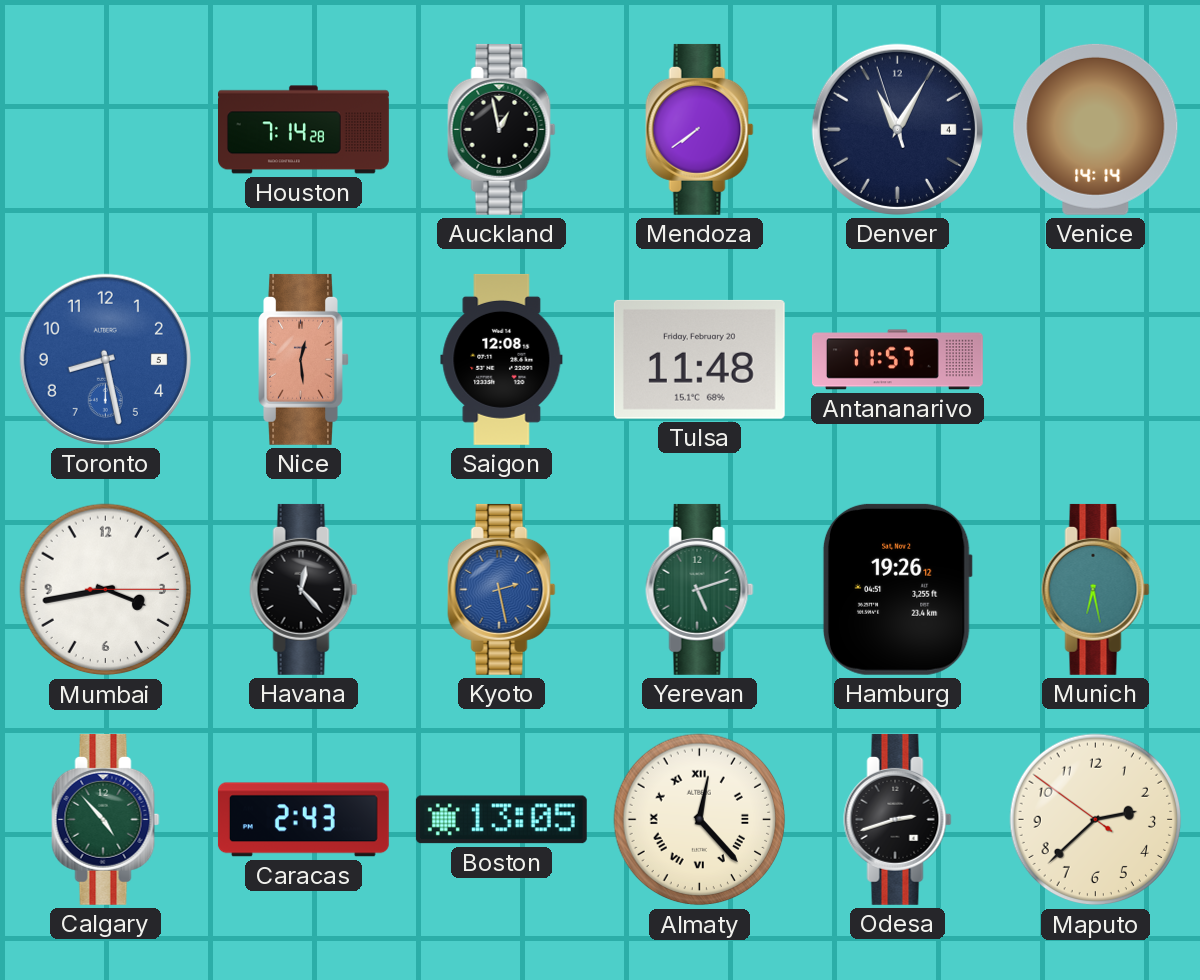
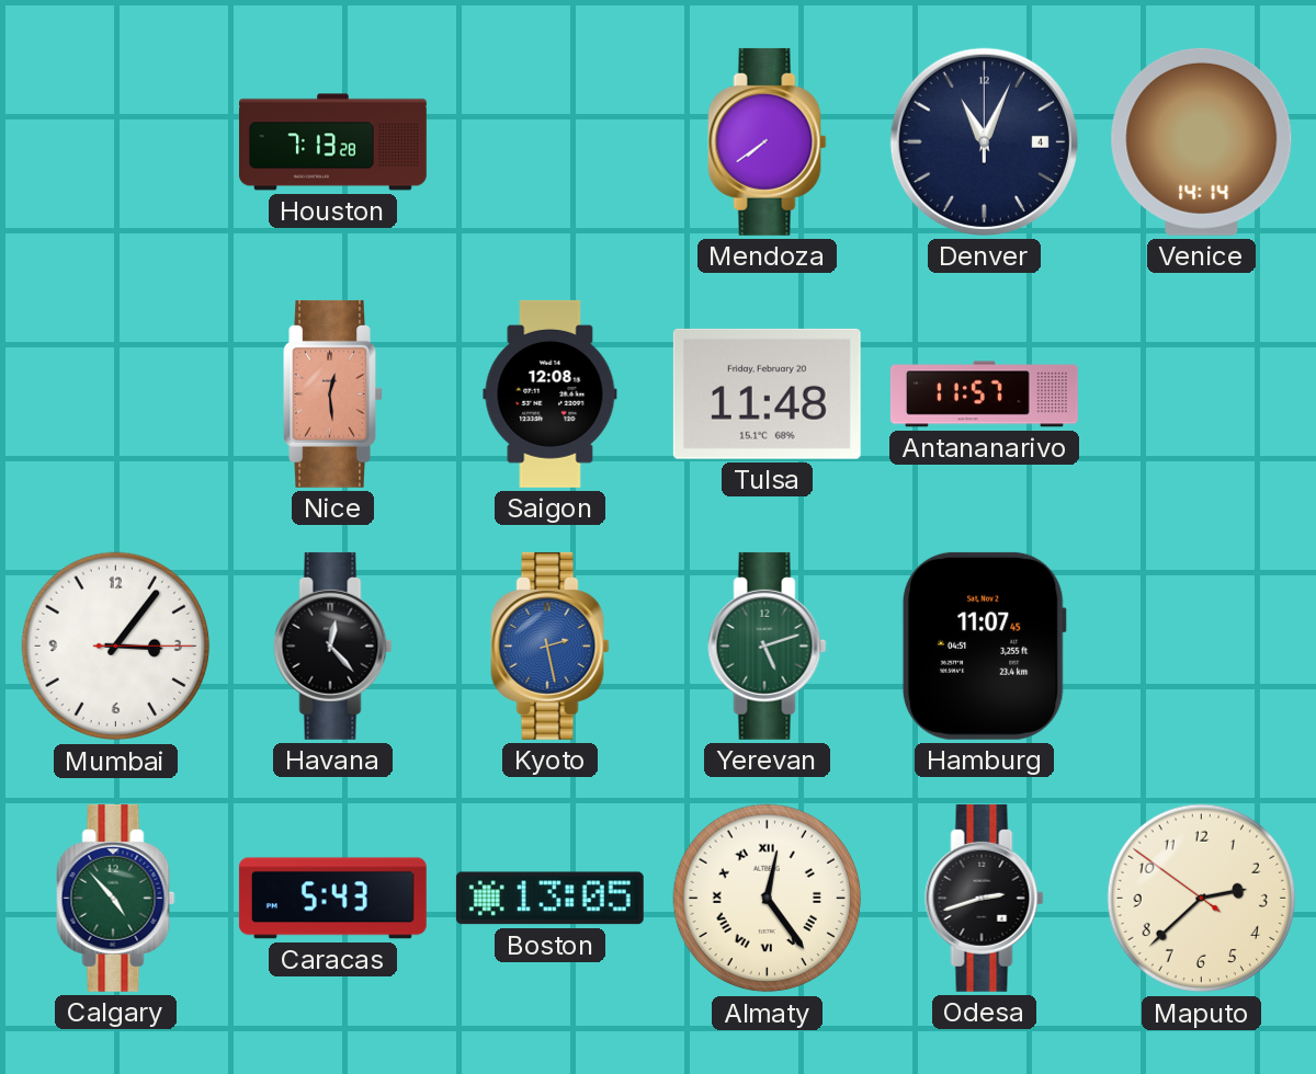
Houston: 7:14 -> 7:13
Auckland: 12:58 -> none
Denver: 11:04:57 -> 11:04:00
Toronto: 8:28 -> none
Mumbai: 3:43 -> 3:06
Hamburg: 19:26 -> 11:07
Munich: 6:28 -> none
Caracas: 2:43 -> 5:43
Almaty: 12:23 -> 12:24
